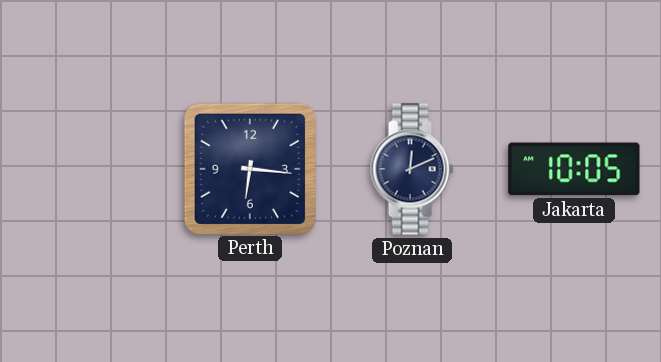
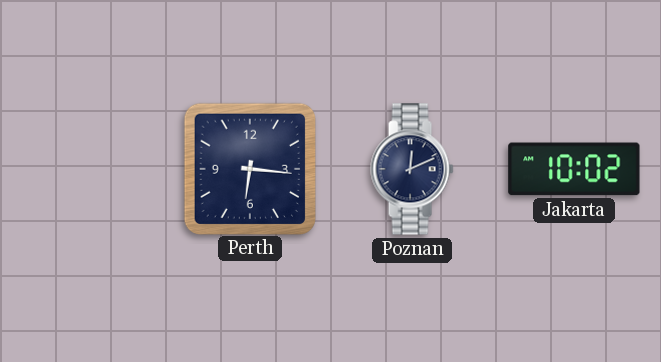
Jakarta: 10:05 -> 10:02
